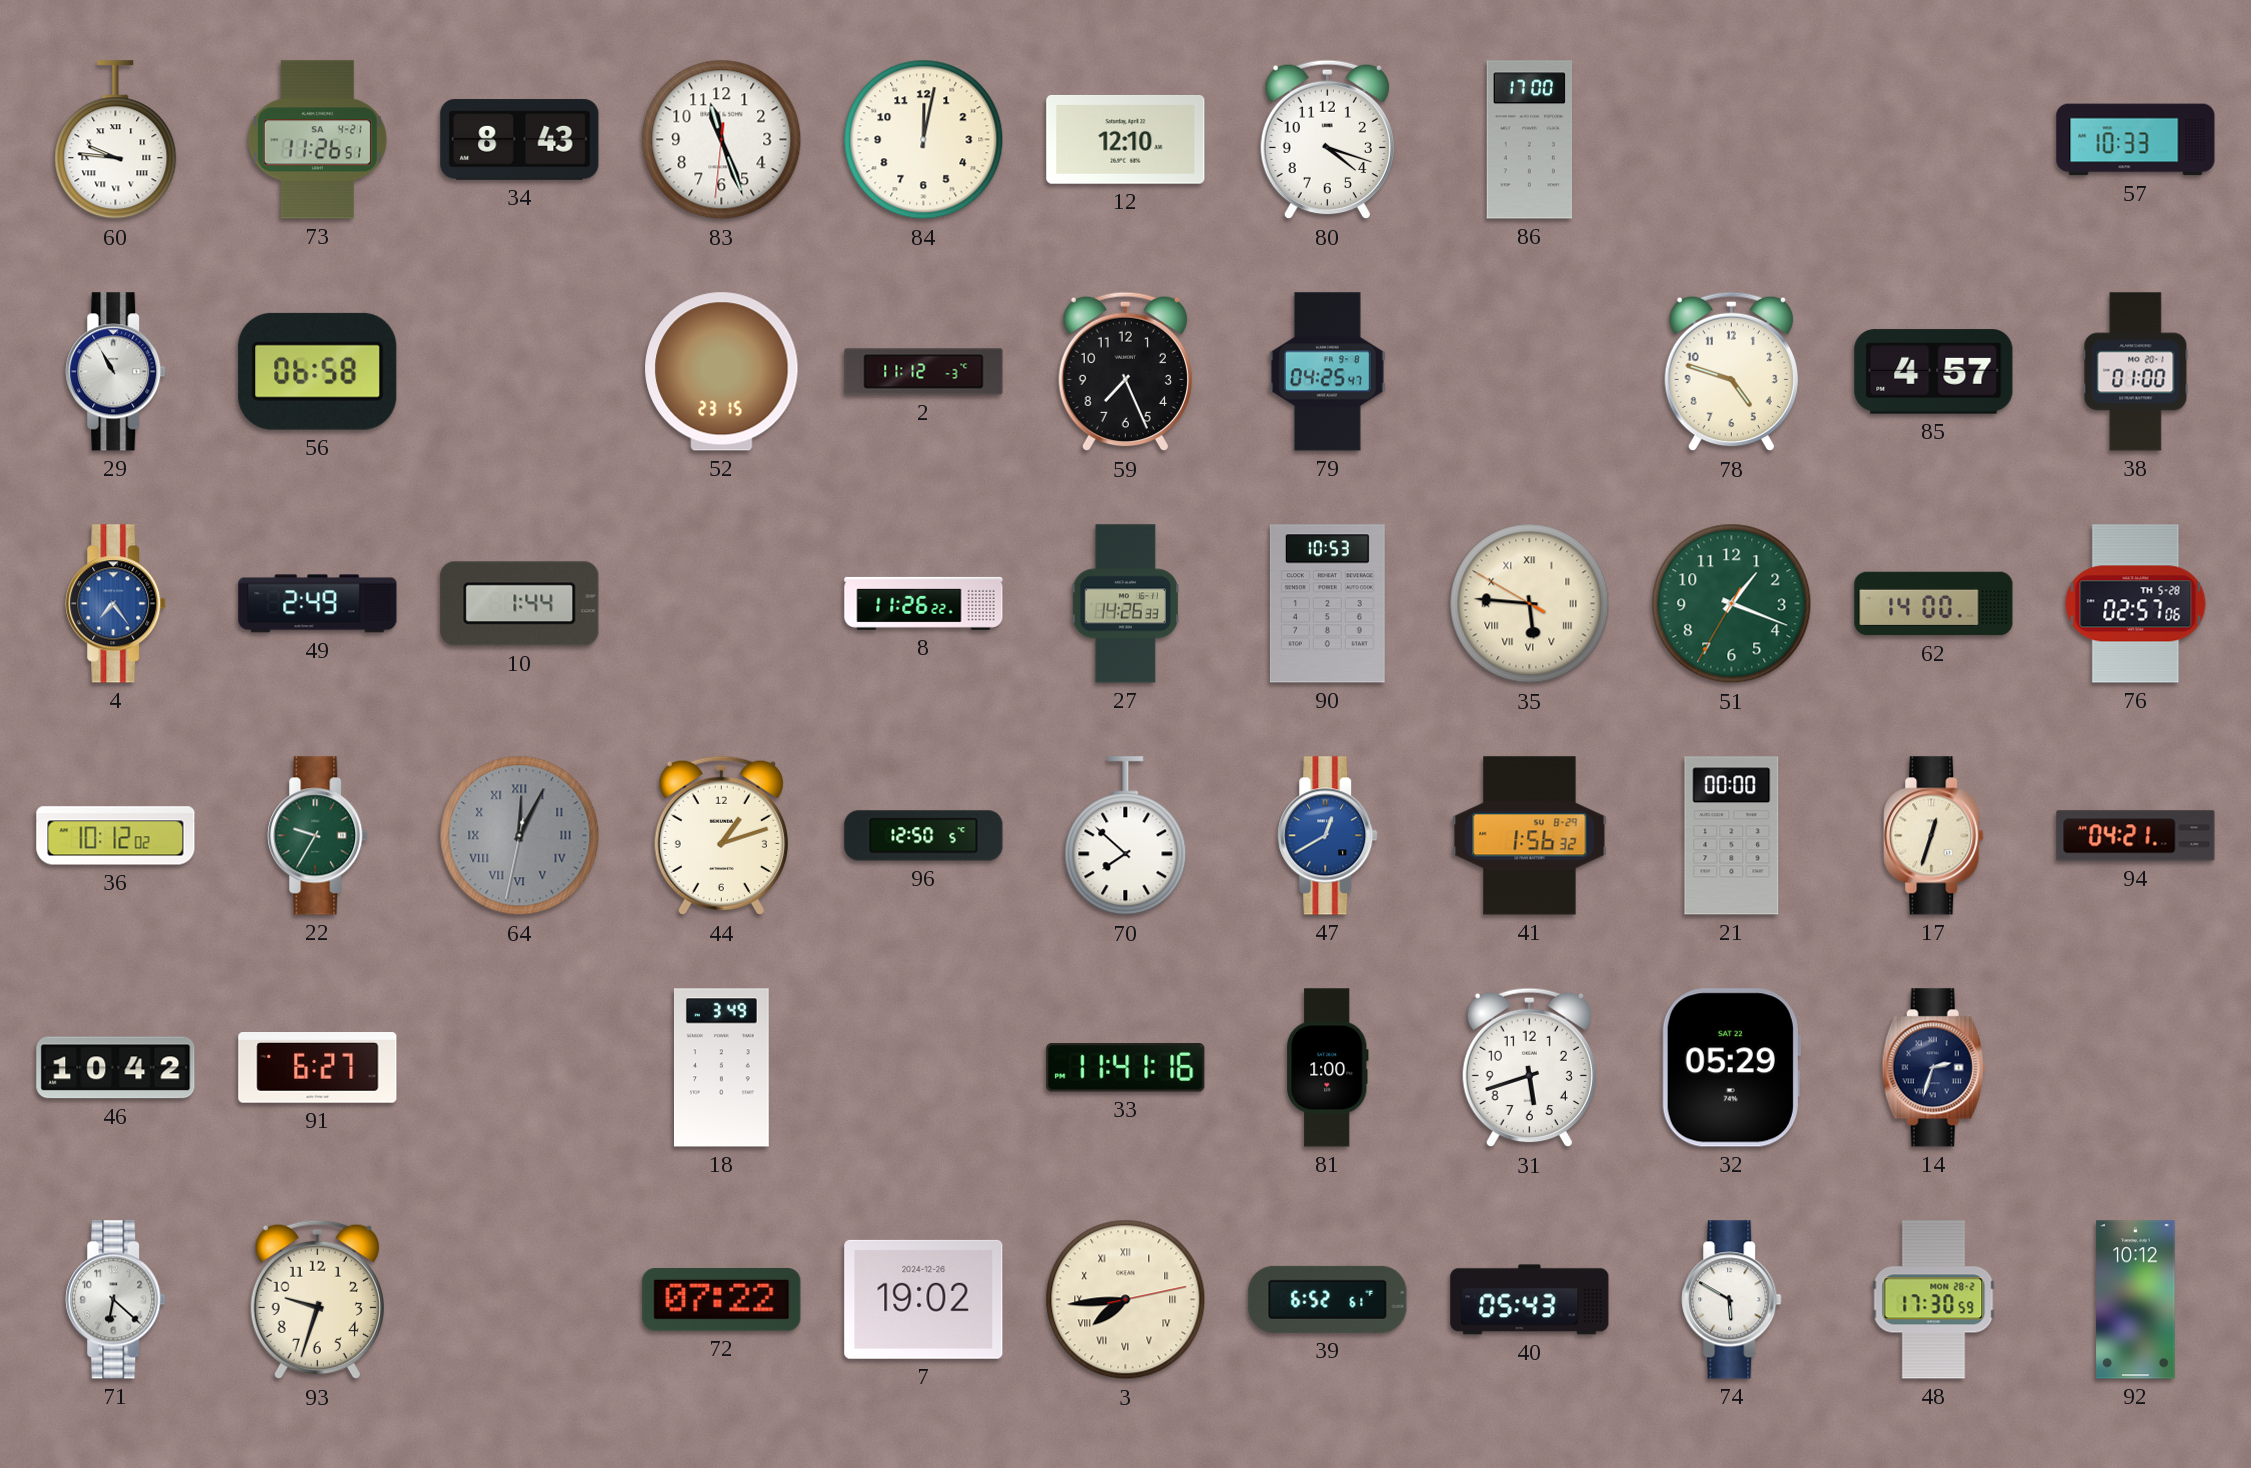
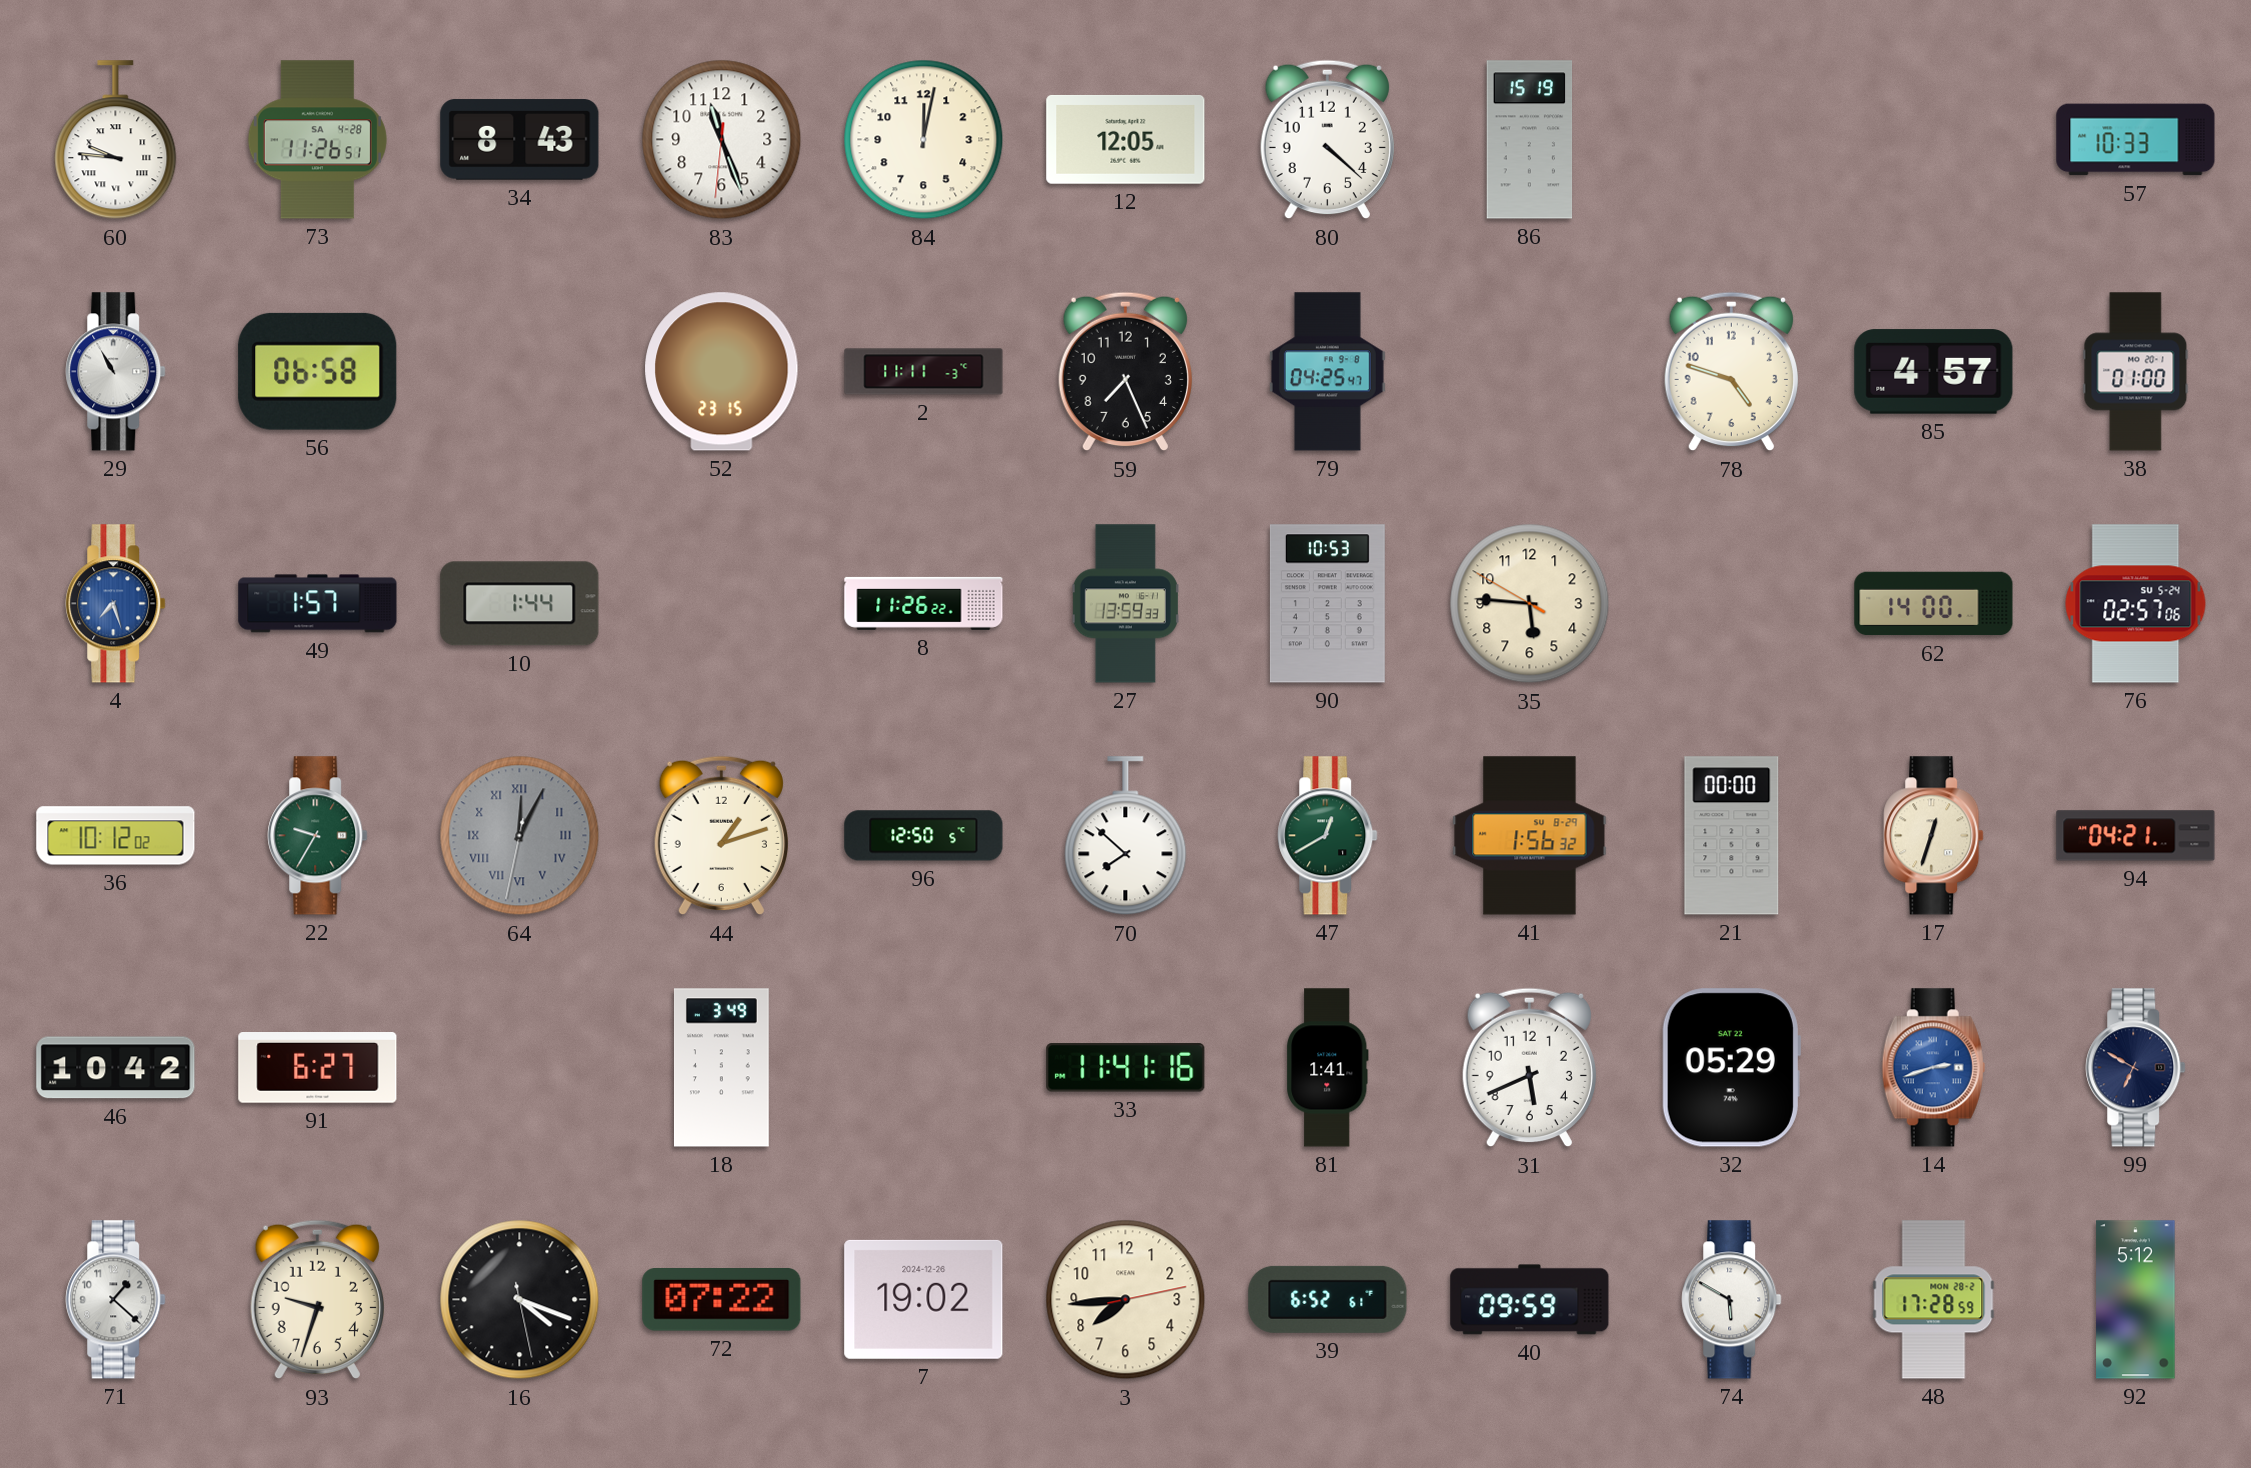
73 date: SA 4-21 -> SA 4-28
12: 12:10 -> 12:05
80: 4:18 -> 4:22
86: 17:00 -> 15:19
2: 11:12 -> 11:11
4: 7:24 -> 7:27
49: 2:49 -> 1:57
27: 14:26 -> 13:59
35 numerals: Roman -> Arabic
51: 1:18 -> none
76 date: TH 5-28 -> SU 5-24
47 dial: blue -> green
81: 1:00 -> 1:41
31: 5:42 -> 5:41
14: 2:33 -> 2:42
14 dial: navy -> blue
99: none -> 6:50
71: 6:22 -> 1:22
16: none -> 4:18
3 numerals: Roman -> Arabic
40: 05:43 -> 09:59
48: 17:30 -> 17:28
92: 10:12 -> 5:12
